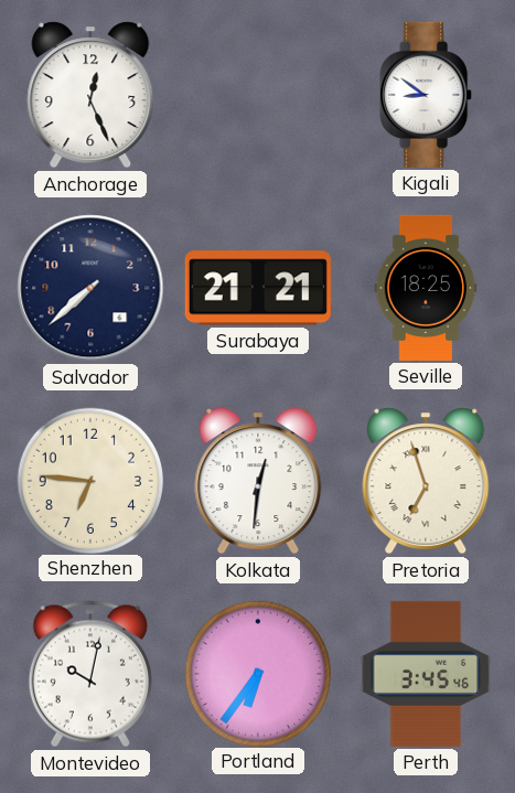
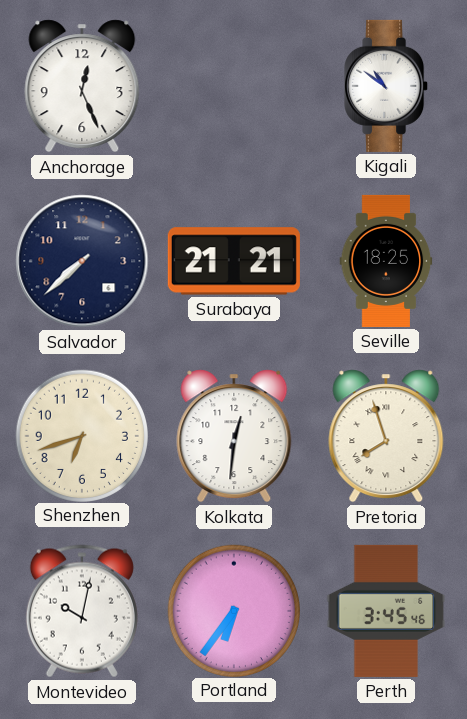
Kigali: 8:51 -> 10:51
Shenzhen: 6:46 -> 6:42
Pretoria: 6:57 -> 7:57
